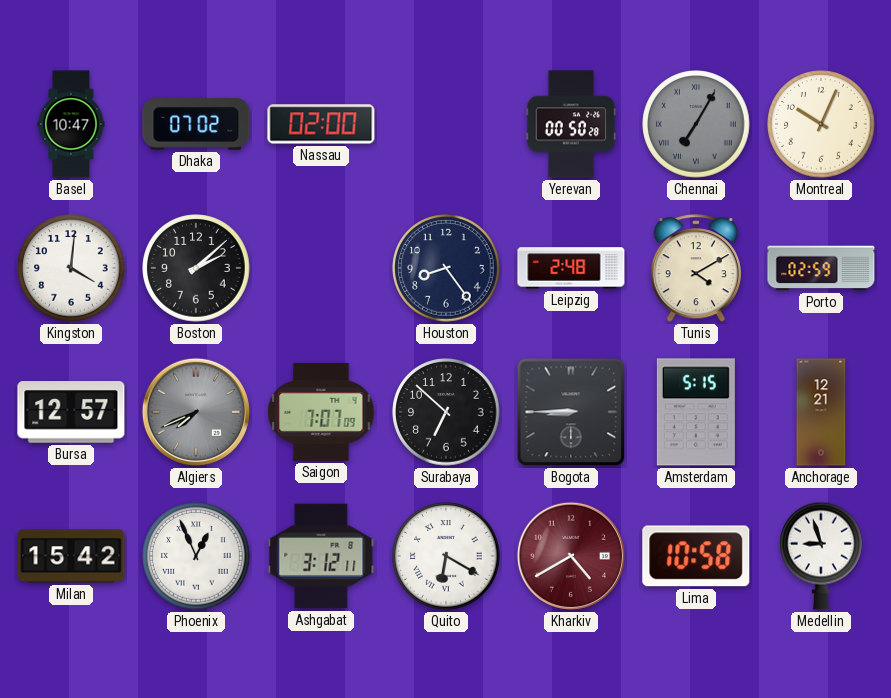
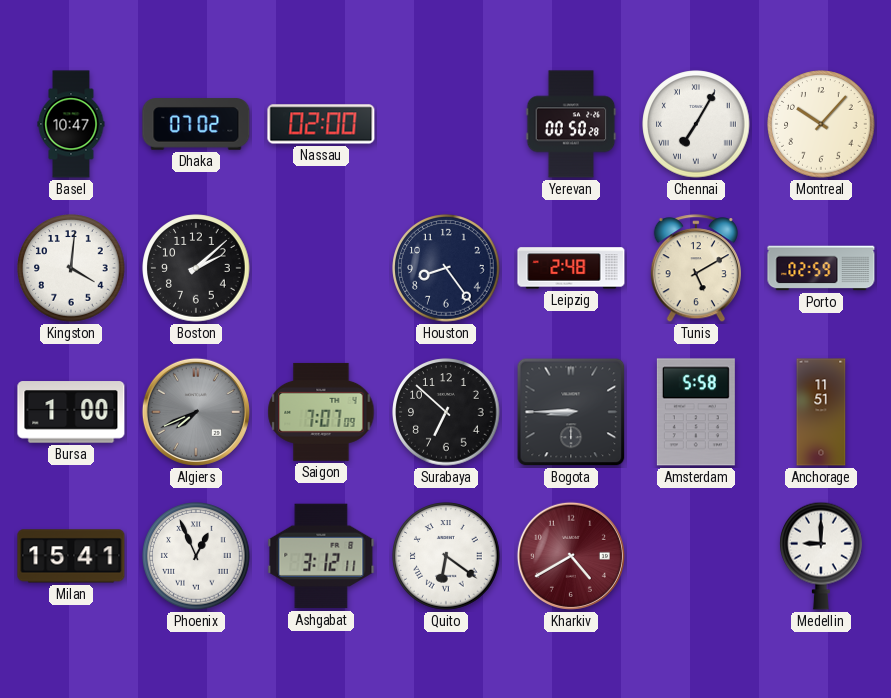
Chennai dial: grey -> white
Montreal: 10:04 -> 10:07
Tunis: 4:10 -> 5:10
Bursa: 12:57 -> 1:00
Amsterdam: 5:15 -> 5:58
Anchorage: 12:21 -> 11:51
Milan: 15:42 -> 15:41
Quito: 6:20 -> 6:21
Lima: 10:58 -> none
Medellin: 8:57 -> 9:00
